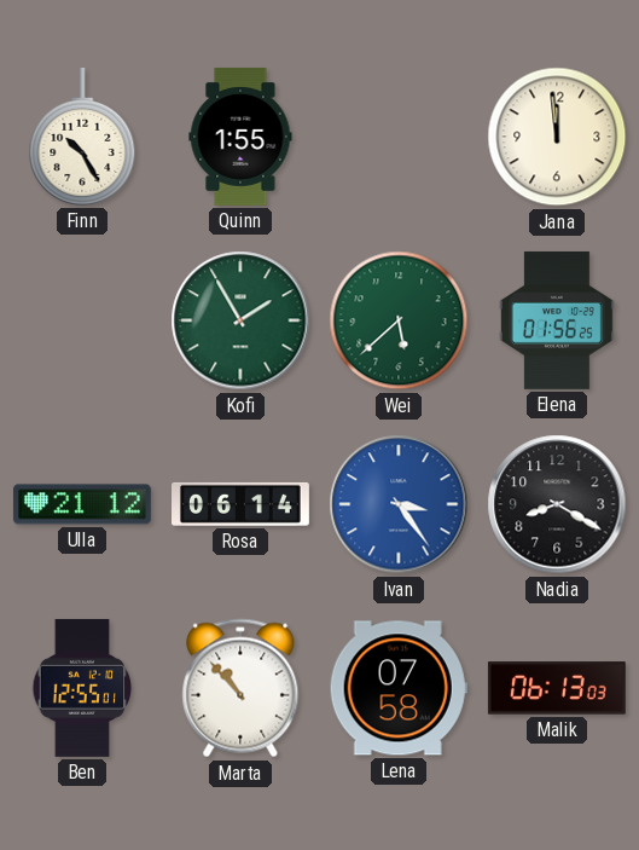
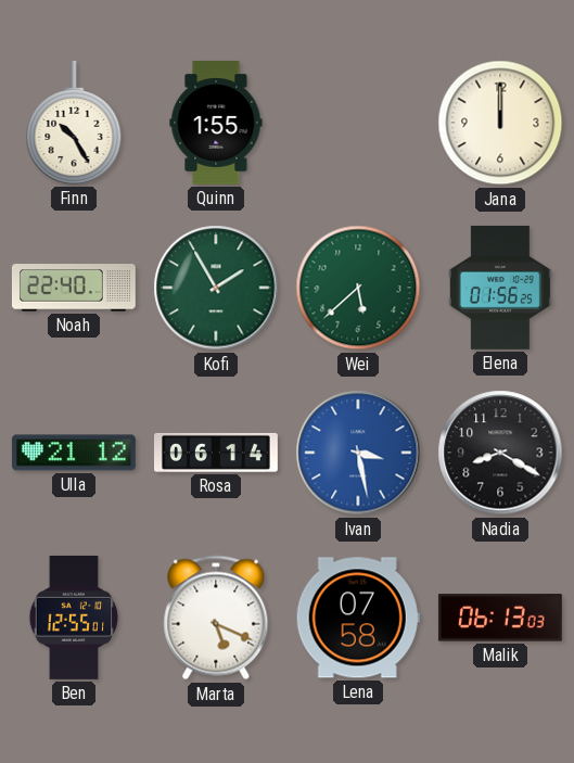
Jana: 11:59 -> 12:00
Noah: none -> 22:40
Ivan: 3:24 -> 3:28
Marta: 10:53 -> 5:19
